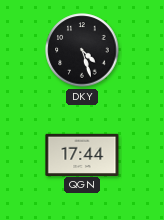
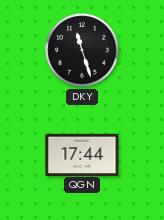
DKY: 4:27 -> 11:27
